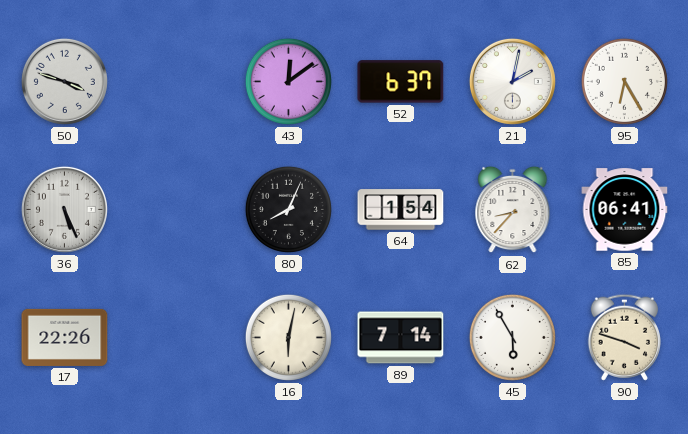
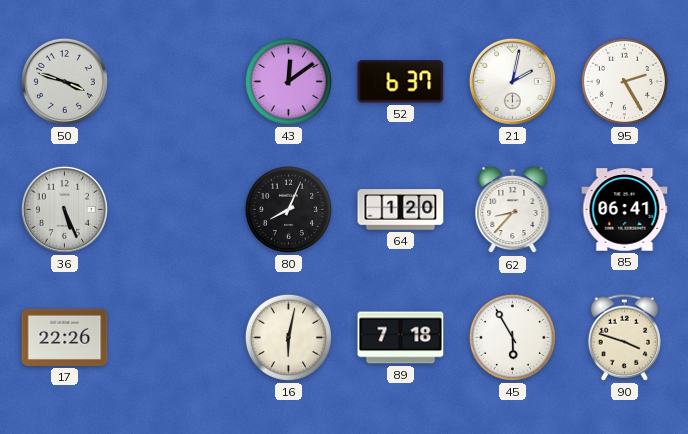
95: 6:25 -> 2:25
64: 1:54 -> 1:20
89: 7:14 -> 7:18
